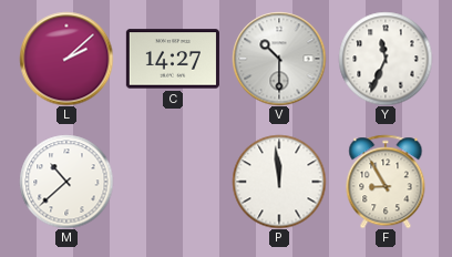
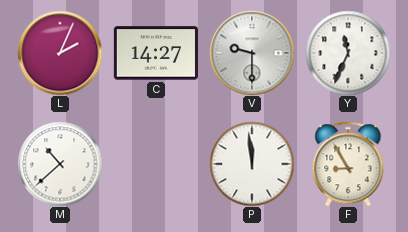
L: 2:08 -> 2:04
V: 10:30 -> 9:30
